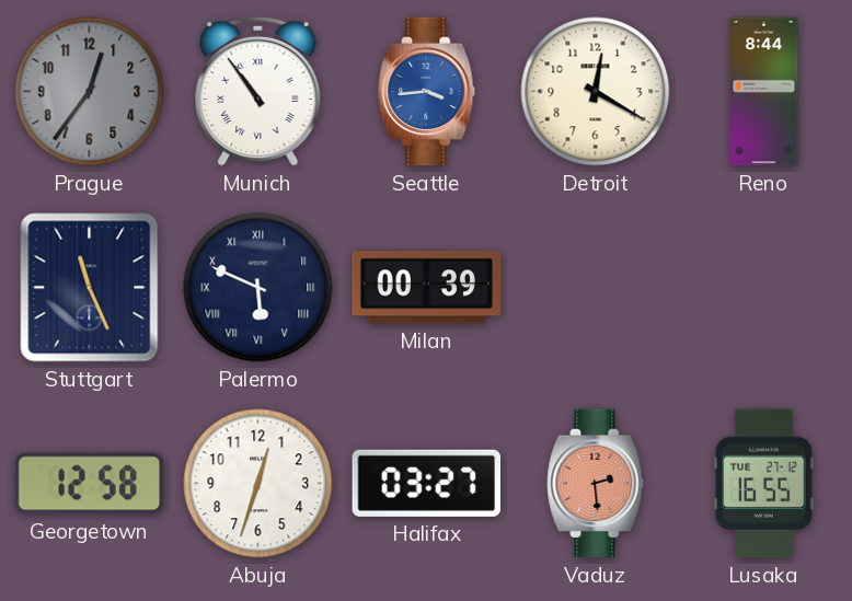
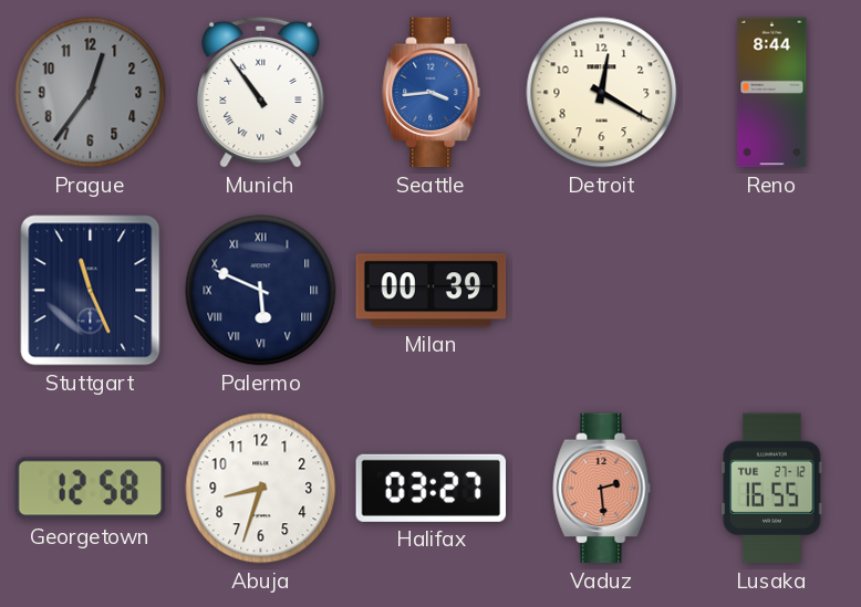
Abuja: 12:33 -> 8:33
